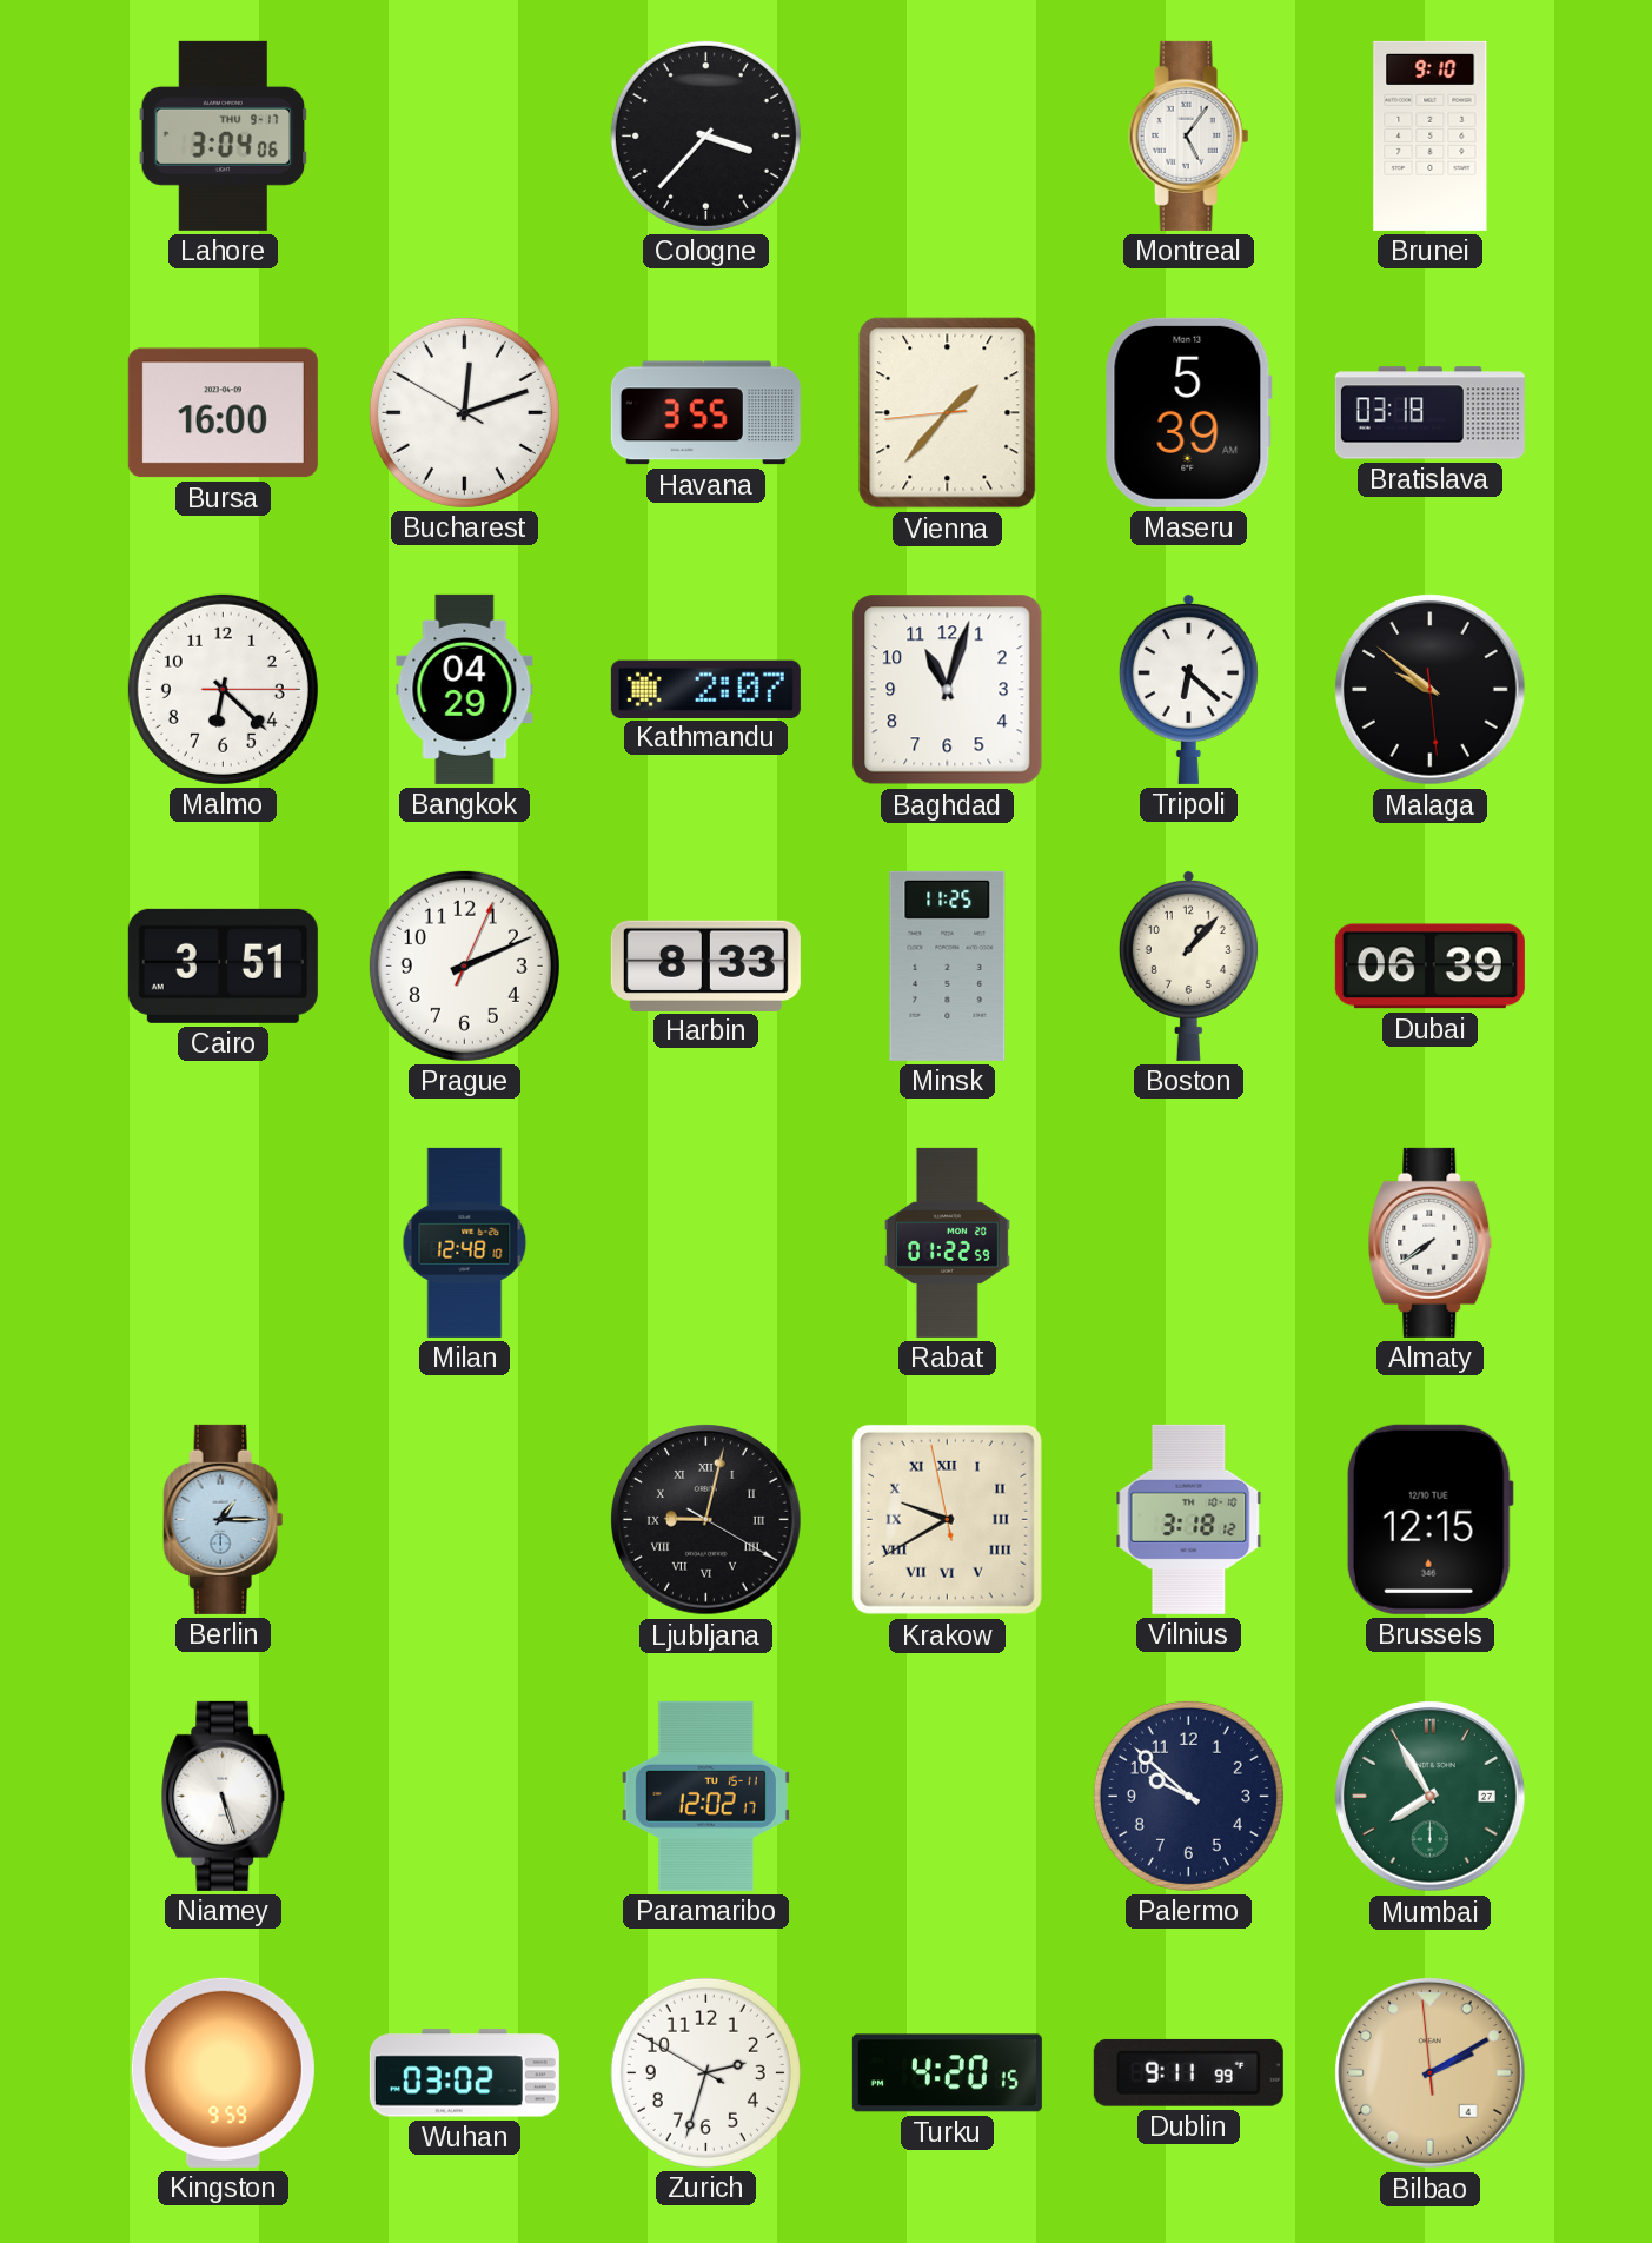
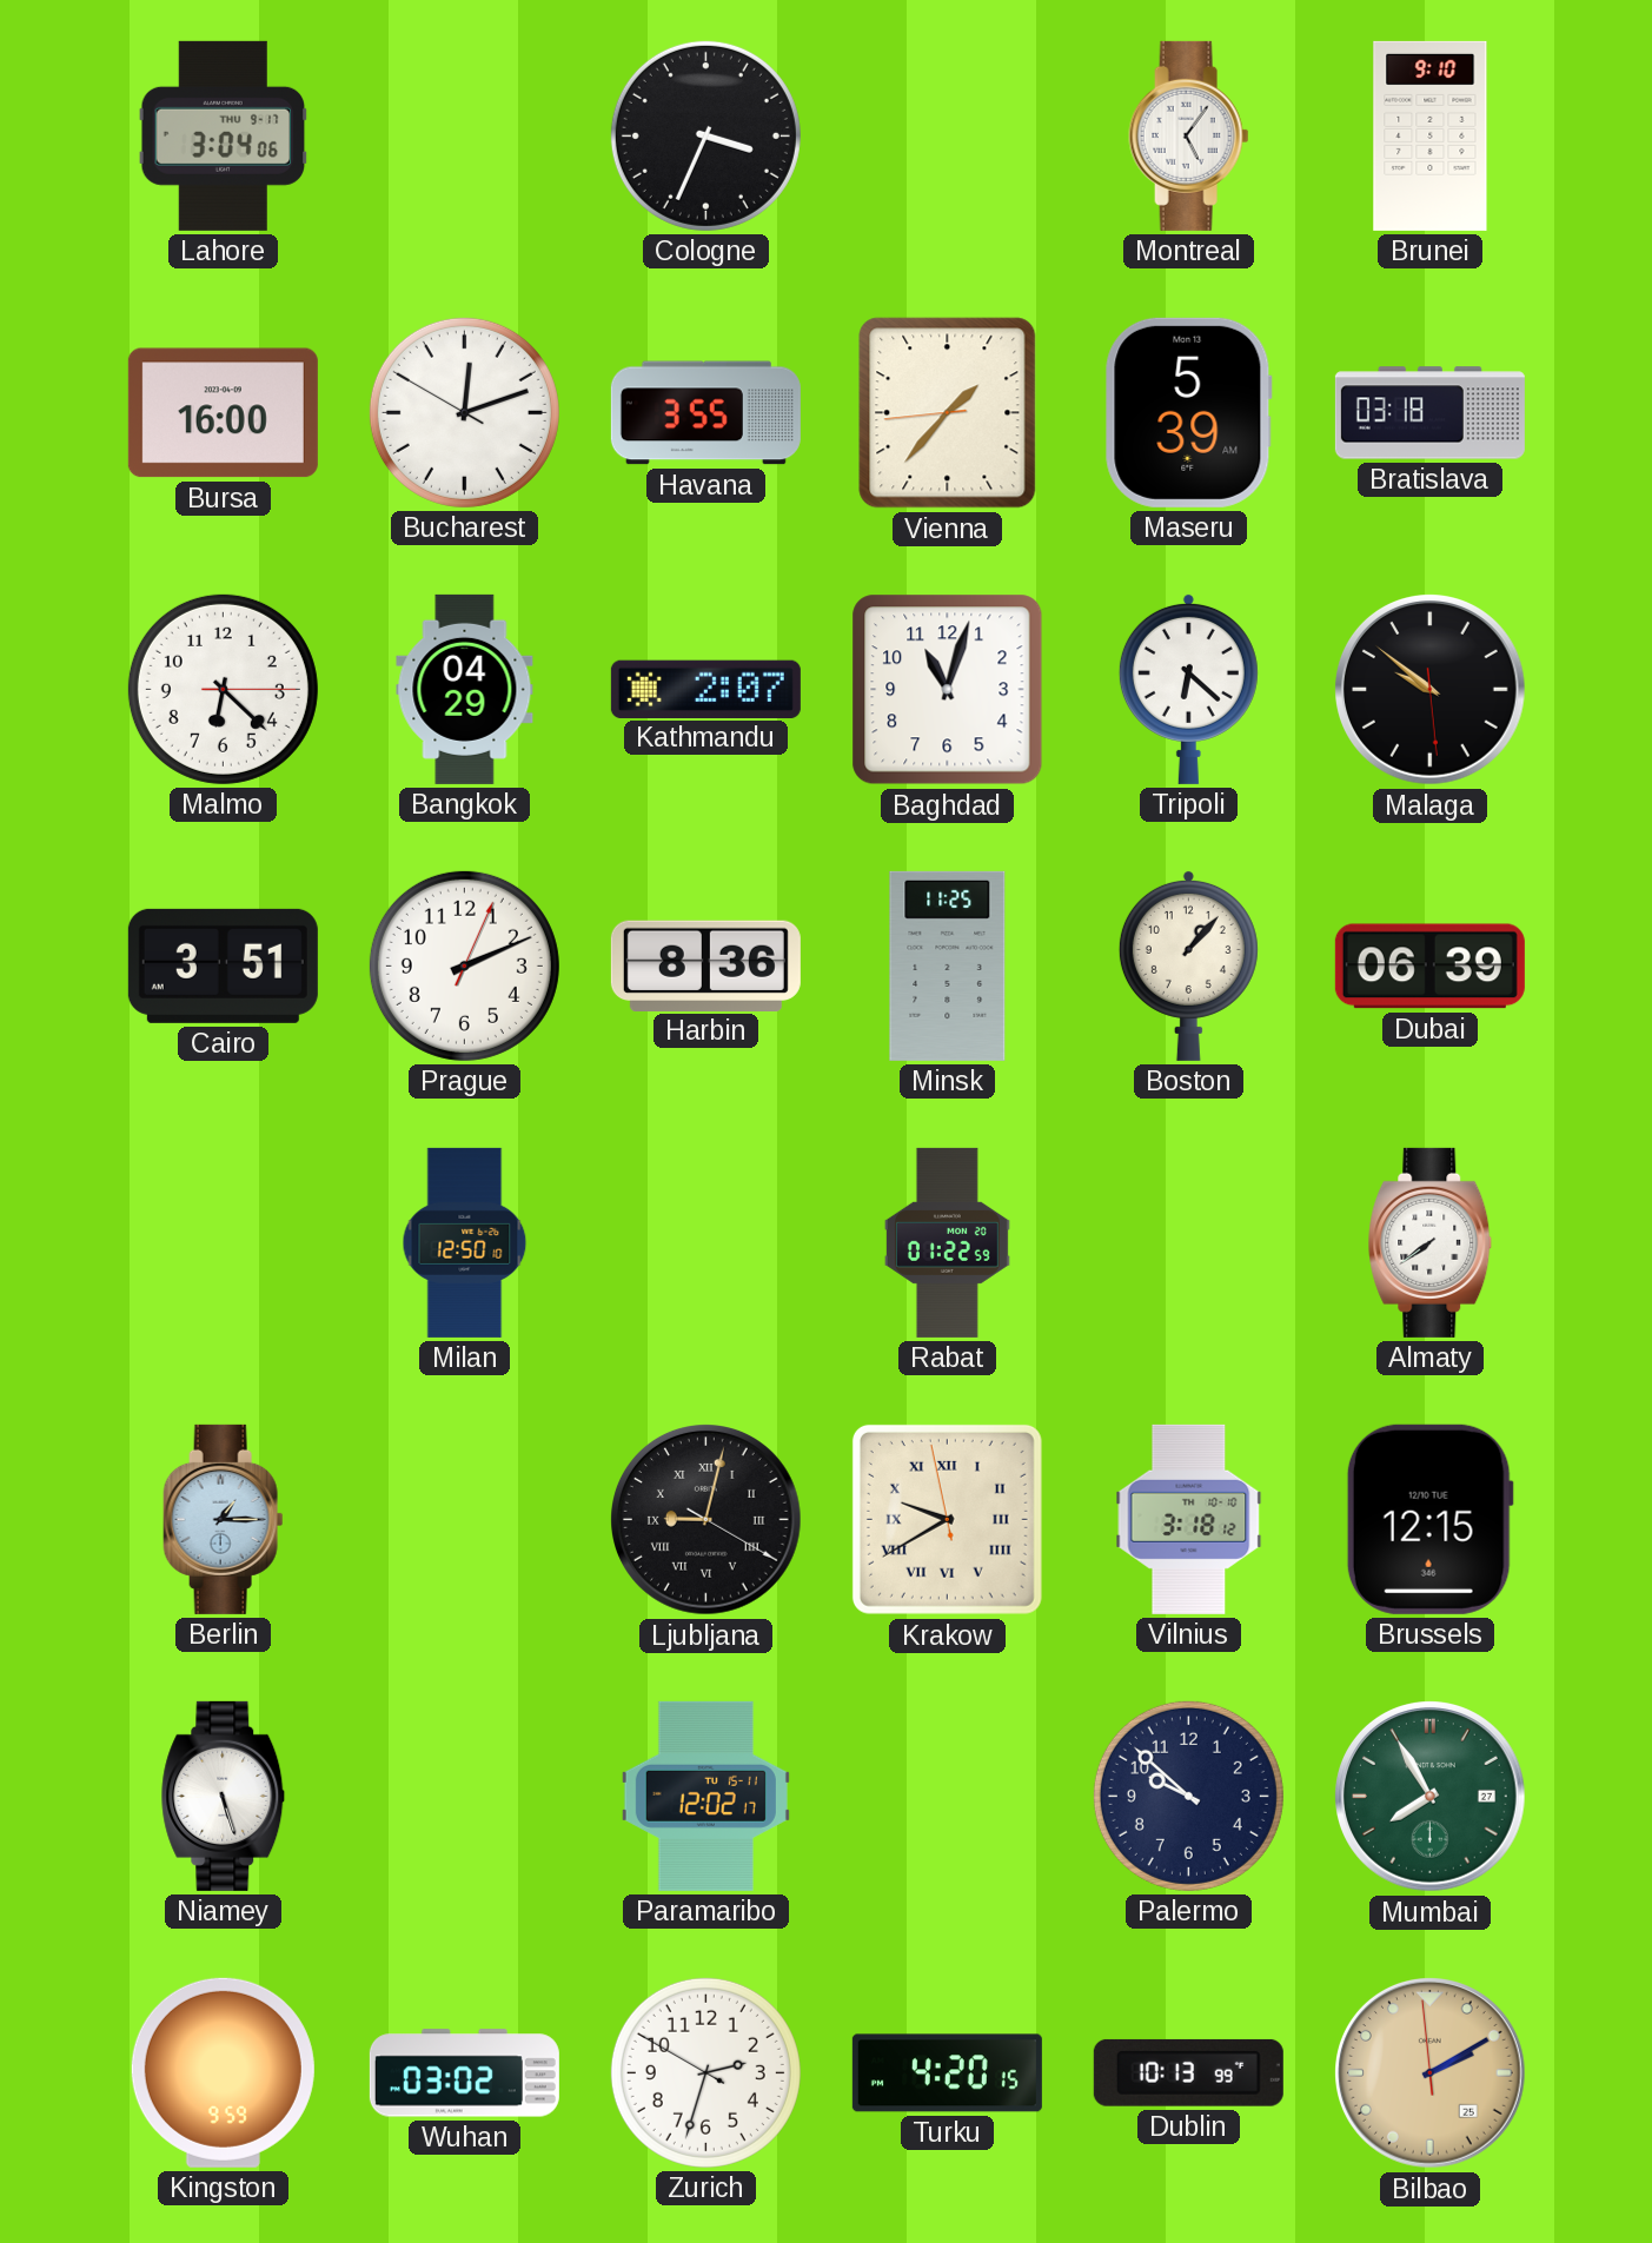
Cologne: 3:37 -> 3:34
Harbin: 8:33 -> 8:36
Milan: 12:48 -> 12:50
Dublin: 9:11 -> 10:13
Bilbao date: 4 -> 25
